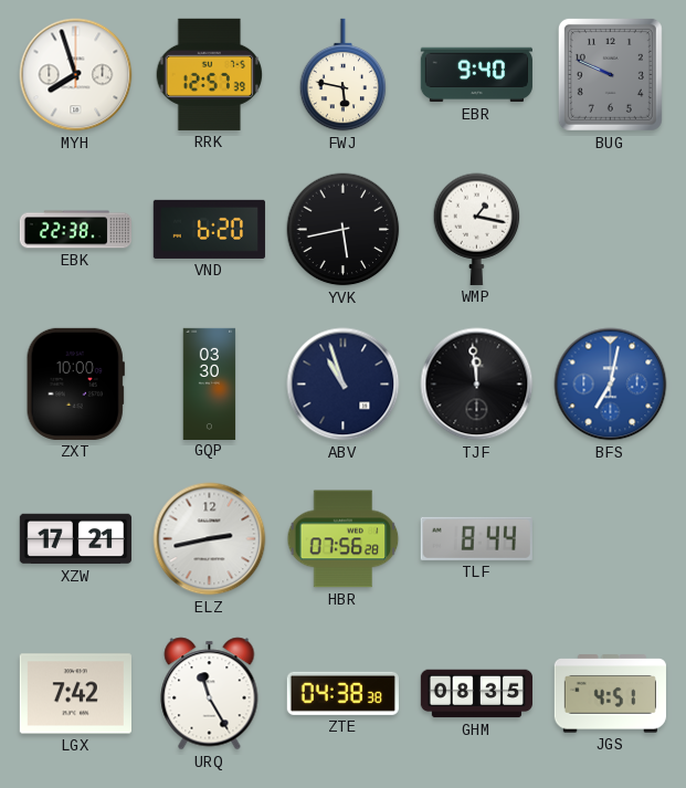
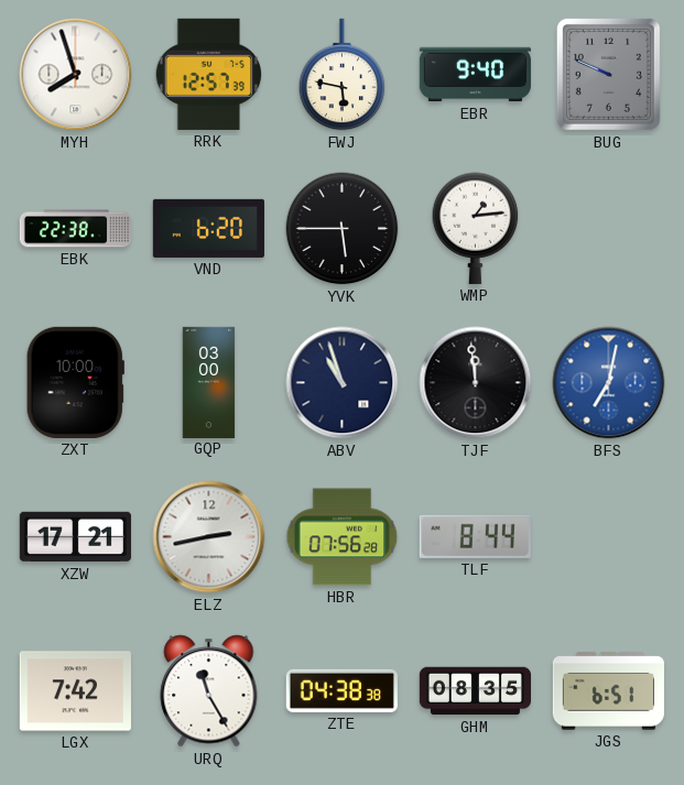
YVK: 5:43 -> 5:45
WMP: 1:17 -> 1:14
GQP: 03:30 -> 03:00
JGS: 4:51 -> 6:51
